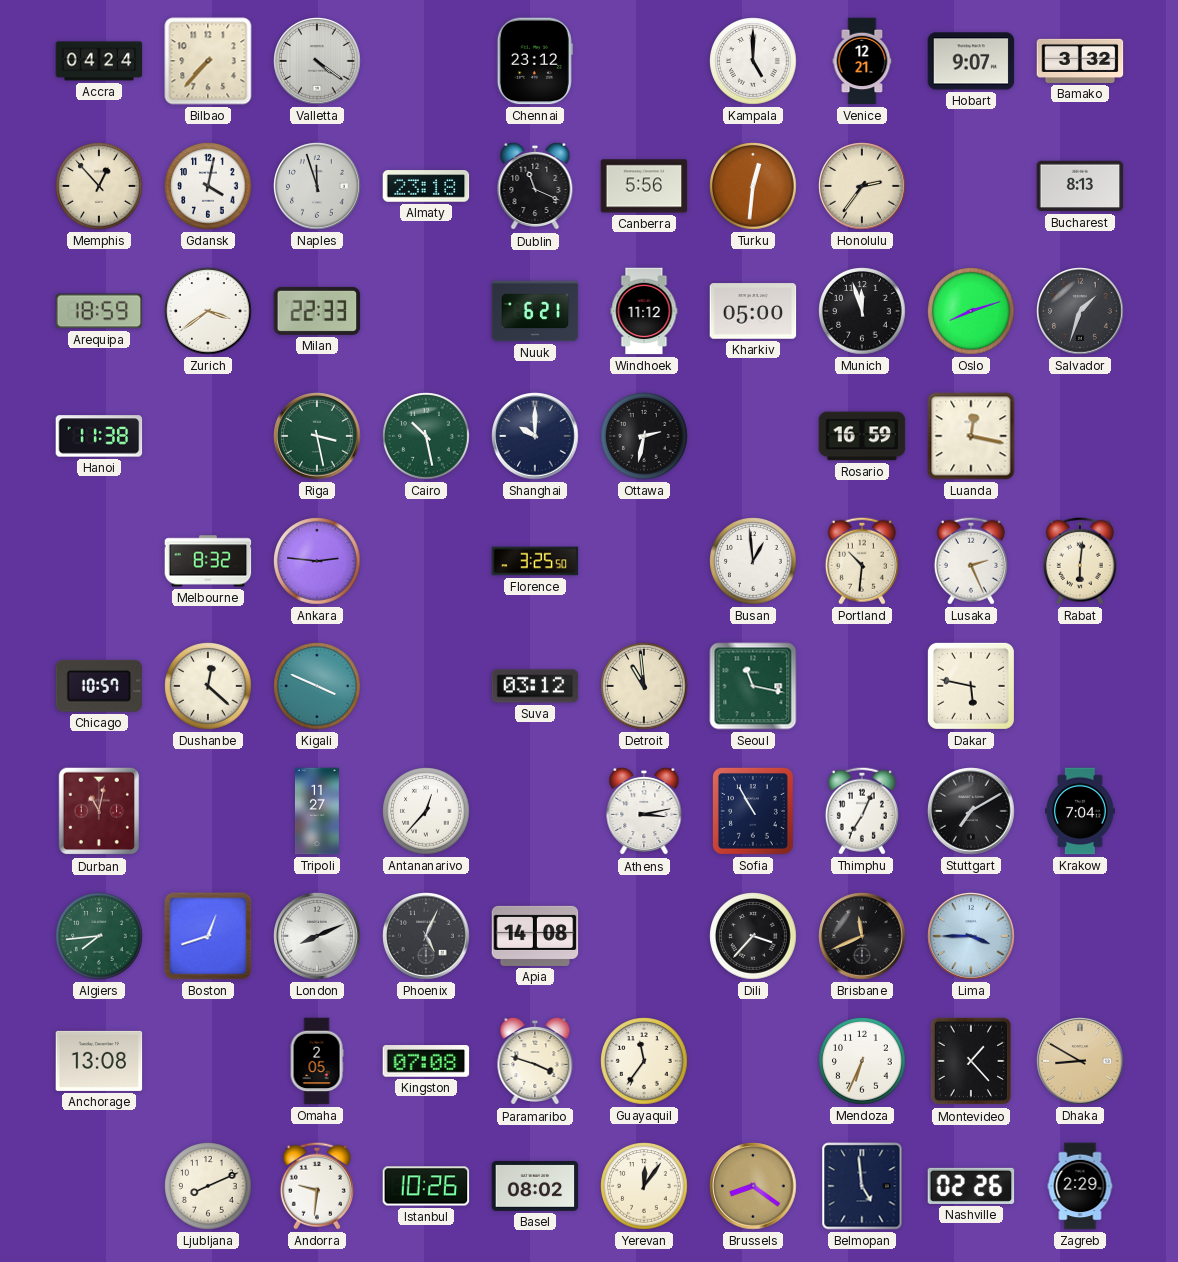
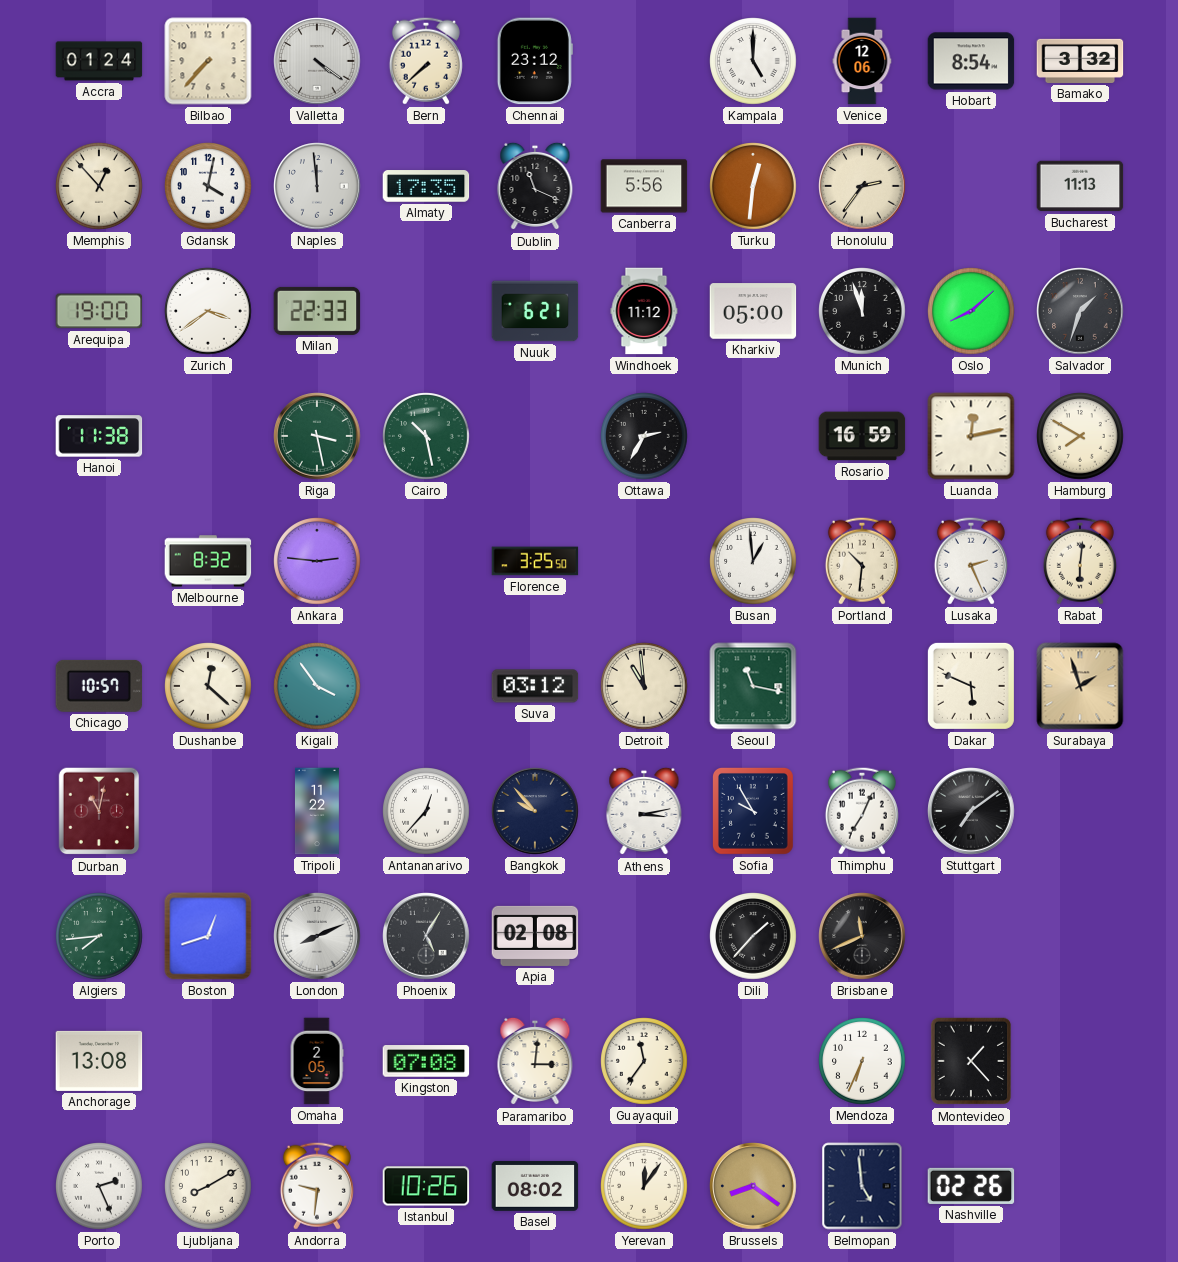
Accra: 04:24 -> 01:24
Bern: none -> 7:38
Venice: 12:21 -> 12:06
Hobart: 9:07 -> 8:54
Naples: 11:57 -> 11:59
Almaty: 23:18 -> 17:35
Bucharest: 8:13 -> 11:13
Arequipa: 18:59 -> 19:00
Oslo: 8:12 -> 8:08
Shanghai: 10:00 -> none
Ottawa: 2:32 -> 2:35
Luanda: 12:17 -> 12:13
Hamburg: none -> 7:50
Kigali: 3:49 -> 3:54
Dakar: 5:47 -> 5:49
Surabaya: none -> 1:57
Tripoli: 11:27 -> 11:22
Bangkok: none -> 9:53
Sofia: 10:55 -> 9:55
Stuttgart: 7:10 -> 7:09
Krakow: 7:04 -> none
Phoenix: 5:04 -> 5:05
Apia: 14:08 -> 02:08
Dili: 3:37 -> 1:37
Lima: 3:45 -> none
Paramaribo: 3:48 -> 3:01
Dhaka: 8:50 -> none
Porto: none -> 2:26
Ljubljana: 8:11 -> 8:10
Zagreb: 2:29 -> none
